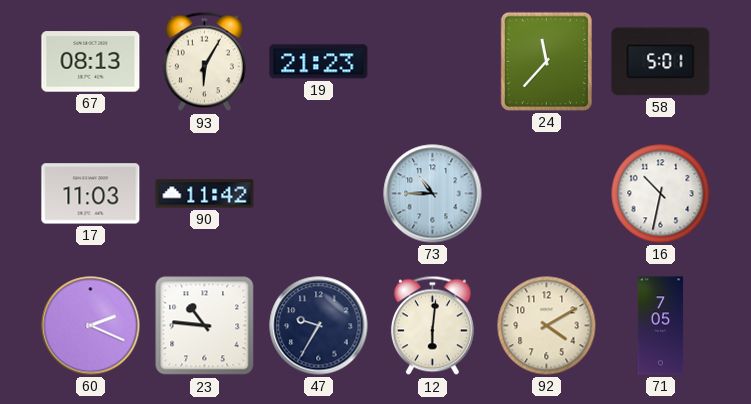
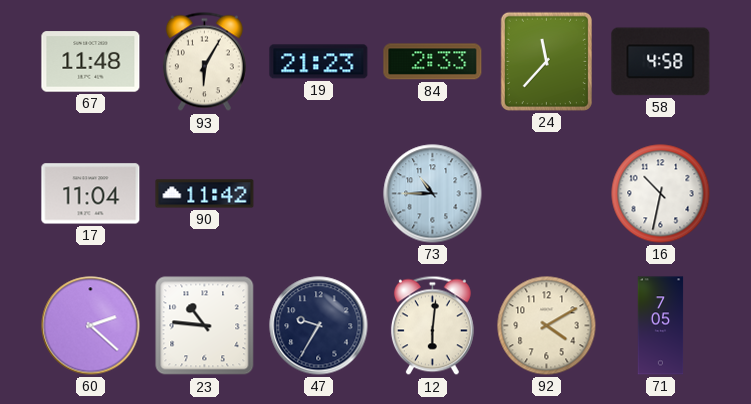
67: 08:13 -> 11:48
84: none -> 2:33
58: 5:01 -> 4:58
17: 11:03 -> 11:04
60: 2:19 -> 2:22
